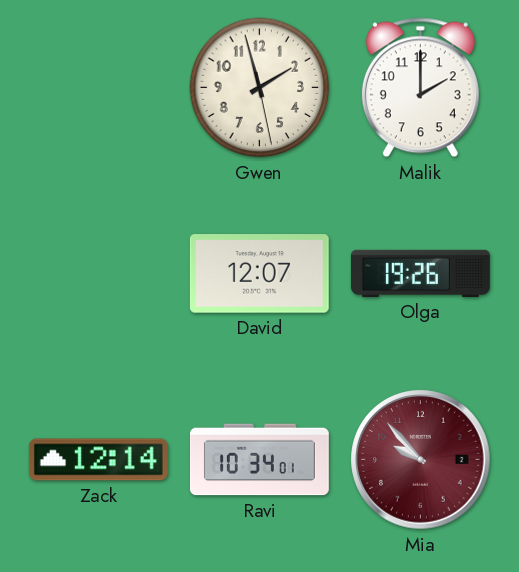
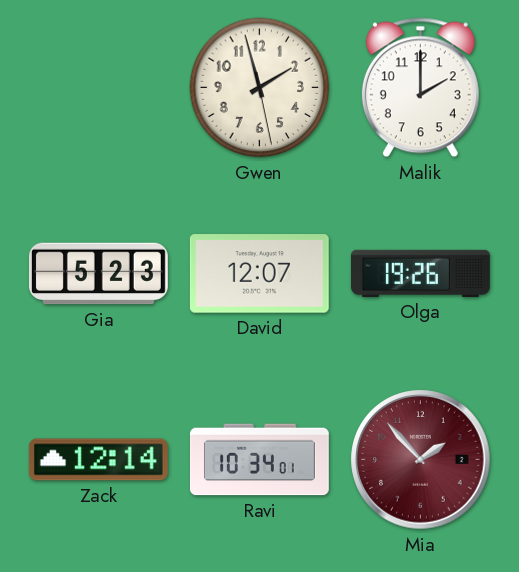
Gia: none -> 5:23
Mia: 9:53 -> 1:53
